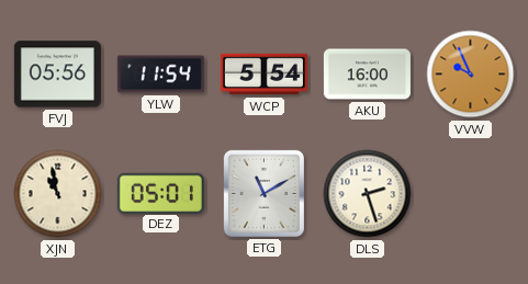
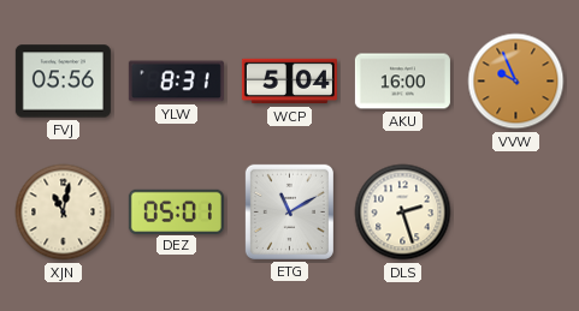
YLW: 11:54 -> 8:31
WCP: 5:54 -> 5:04
XJN: 10:58 -> 11:02
